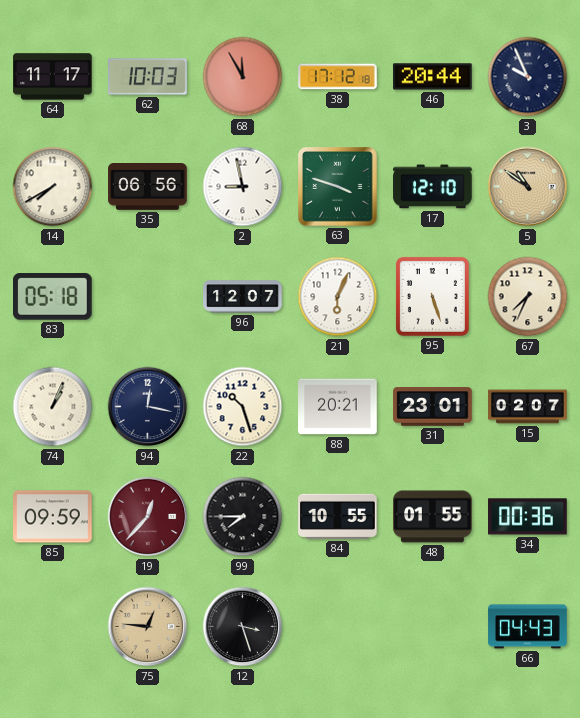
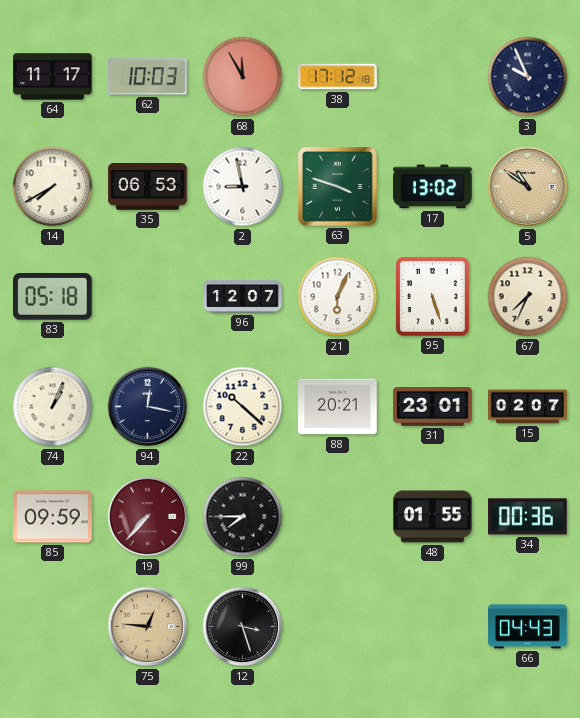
46: 20:44 -> none
35: 06:56 -> 06:53
17: 12:10 -> 13:02
22: 10:27 -> 10:22
19: 12:37 -> 7:37
84: 10:55 -> none
